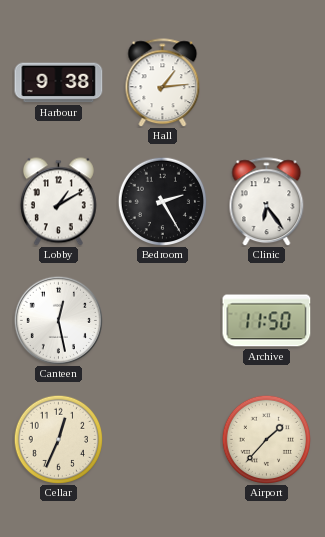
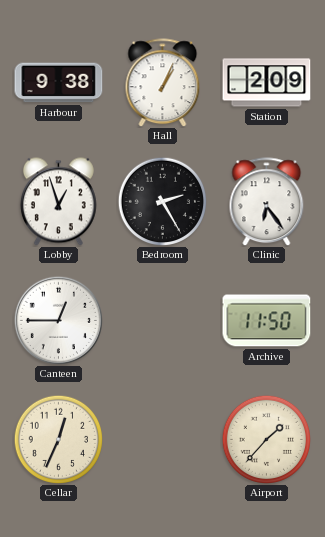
Hall: 1:14 -> 1:04
Station: none -> 2:09
Lobby: 1:10 -> 12:57
Canteen: 12:28 -> 12:45
